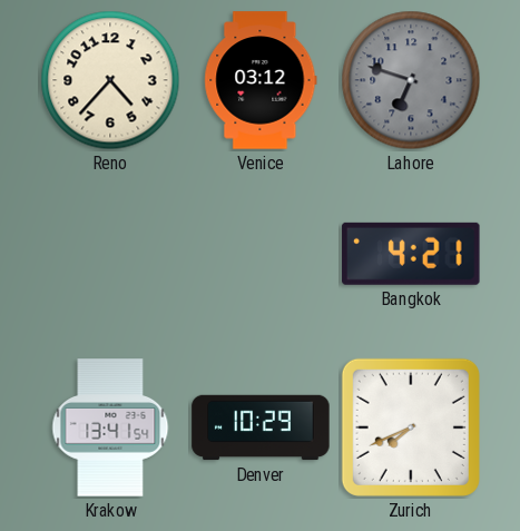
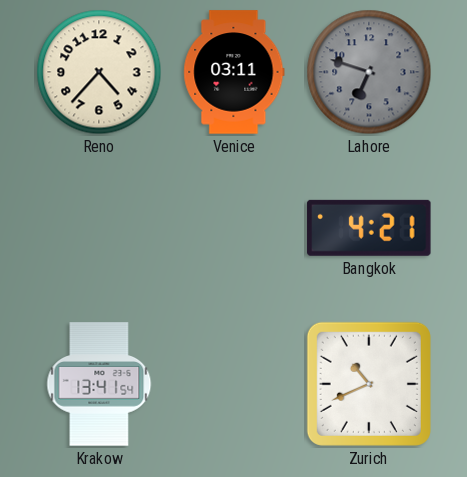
Venice: 03:12 -> 03:11
Denver: 10:29 -> none
Zurich: 7:41 -> 10:41
